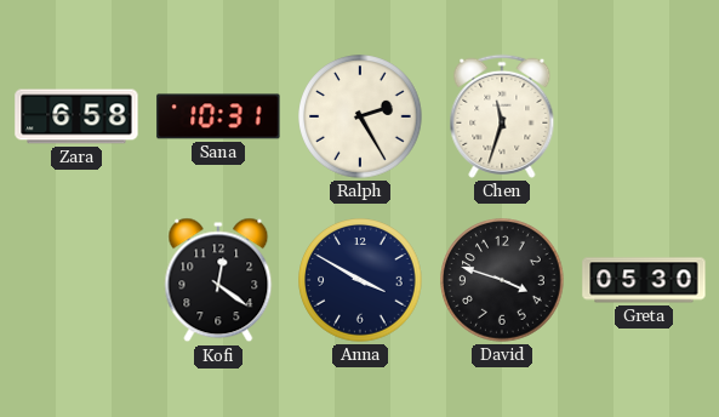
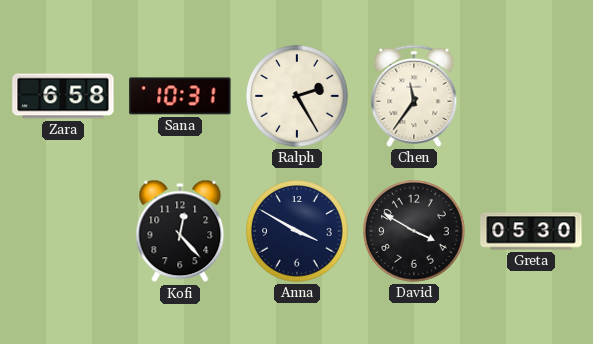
Chen: 11:33 -> 11:36
Kofi: 12:21 -> 12:23
David: 3:48 -> 3:50
